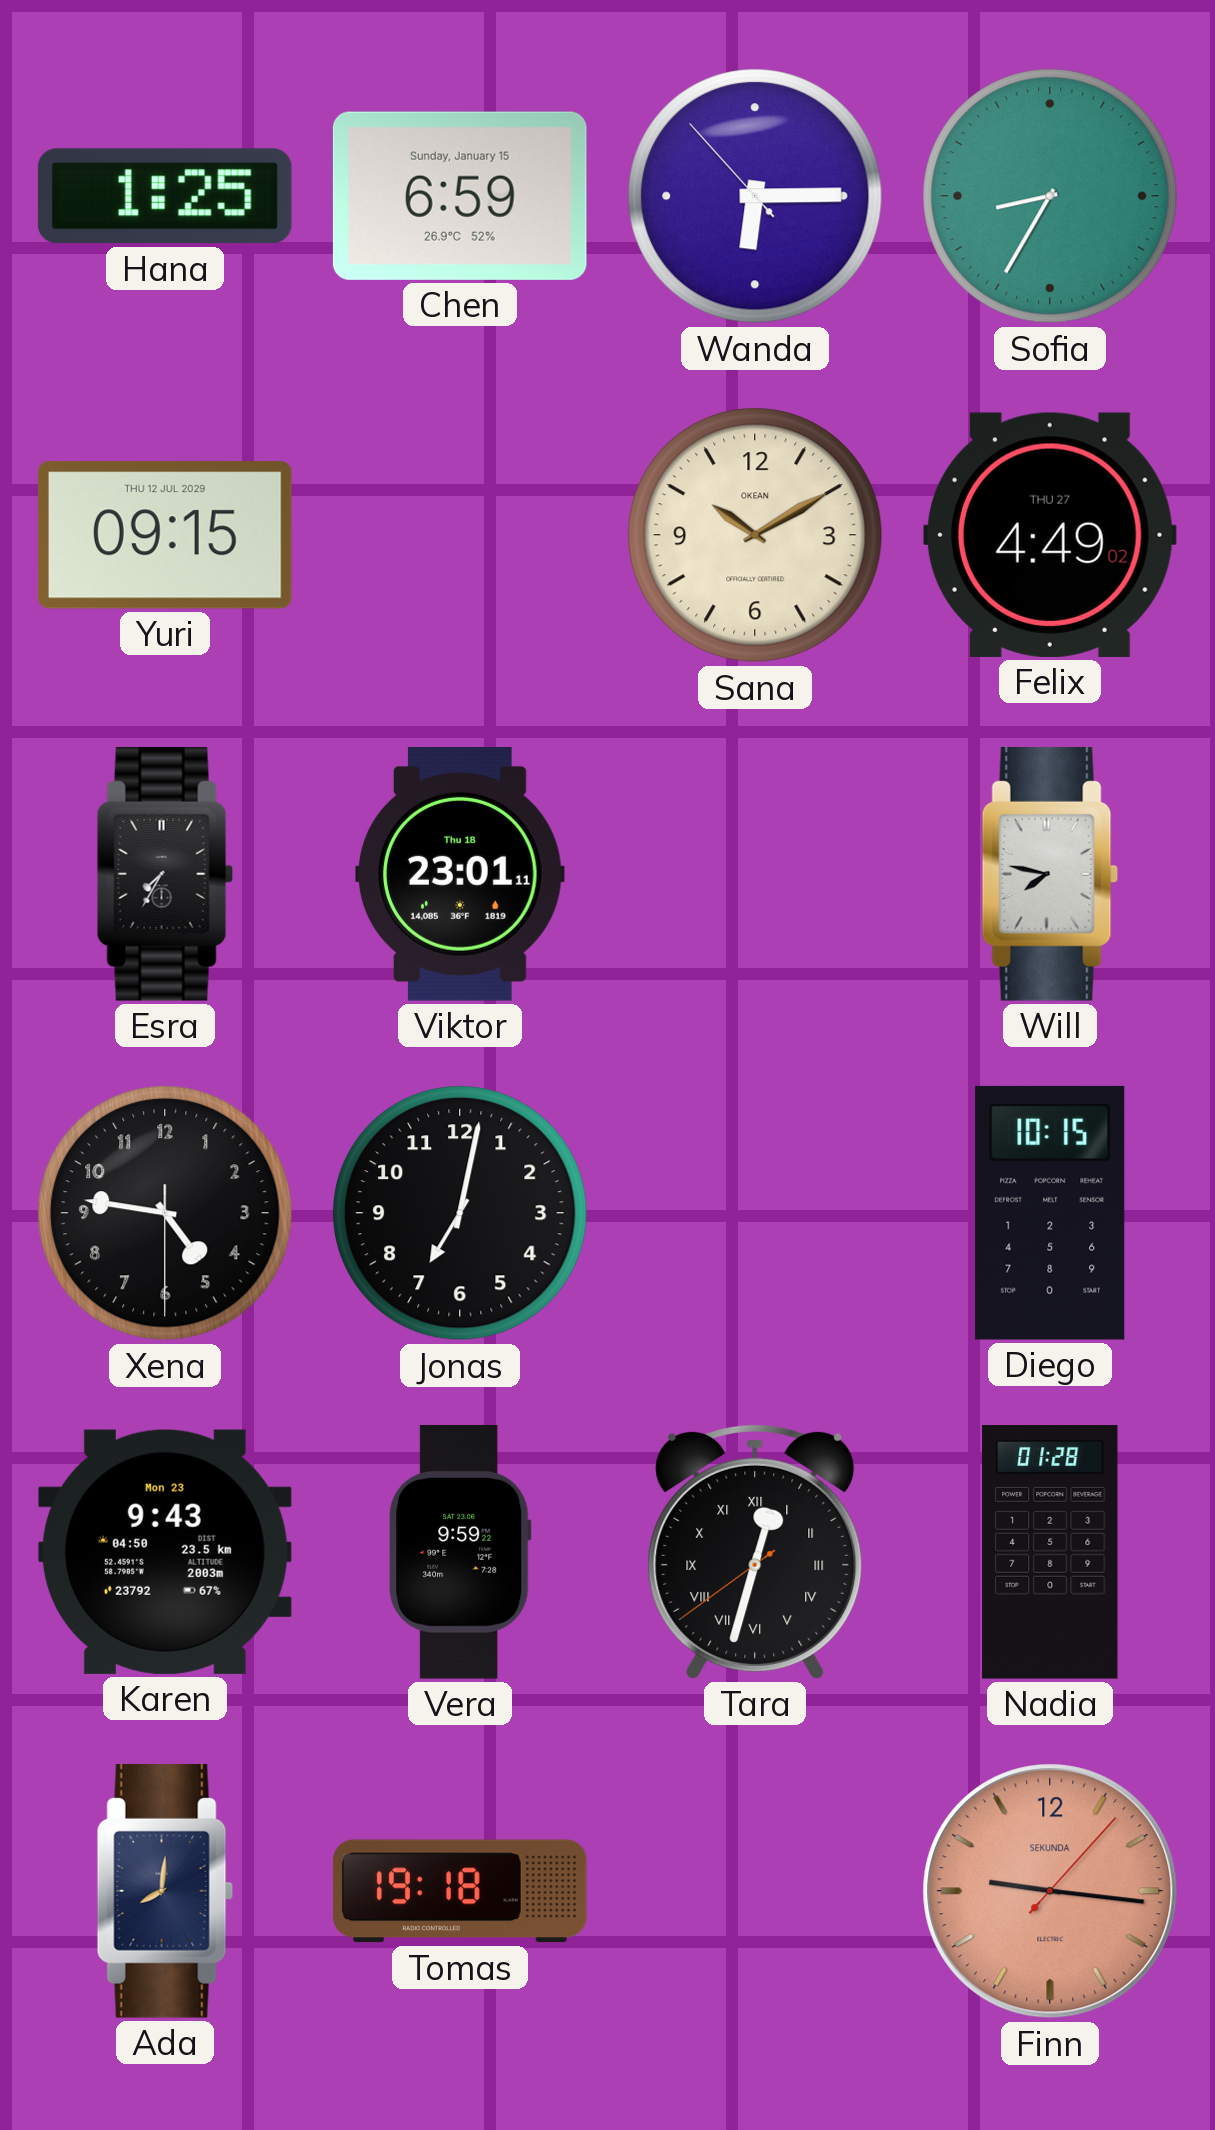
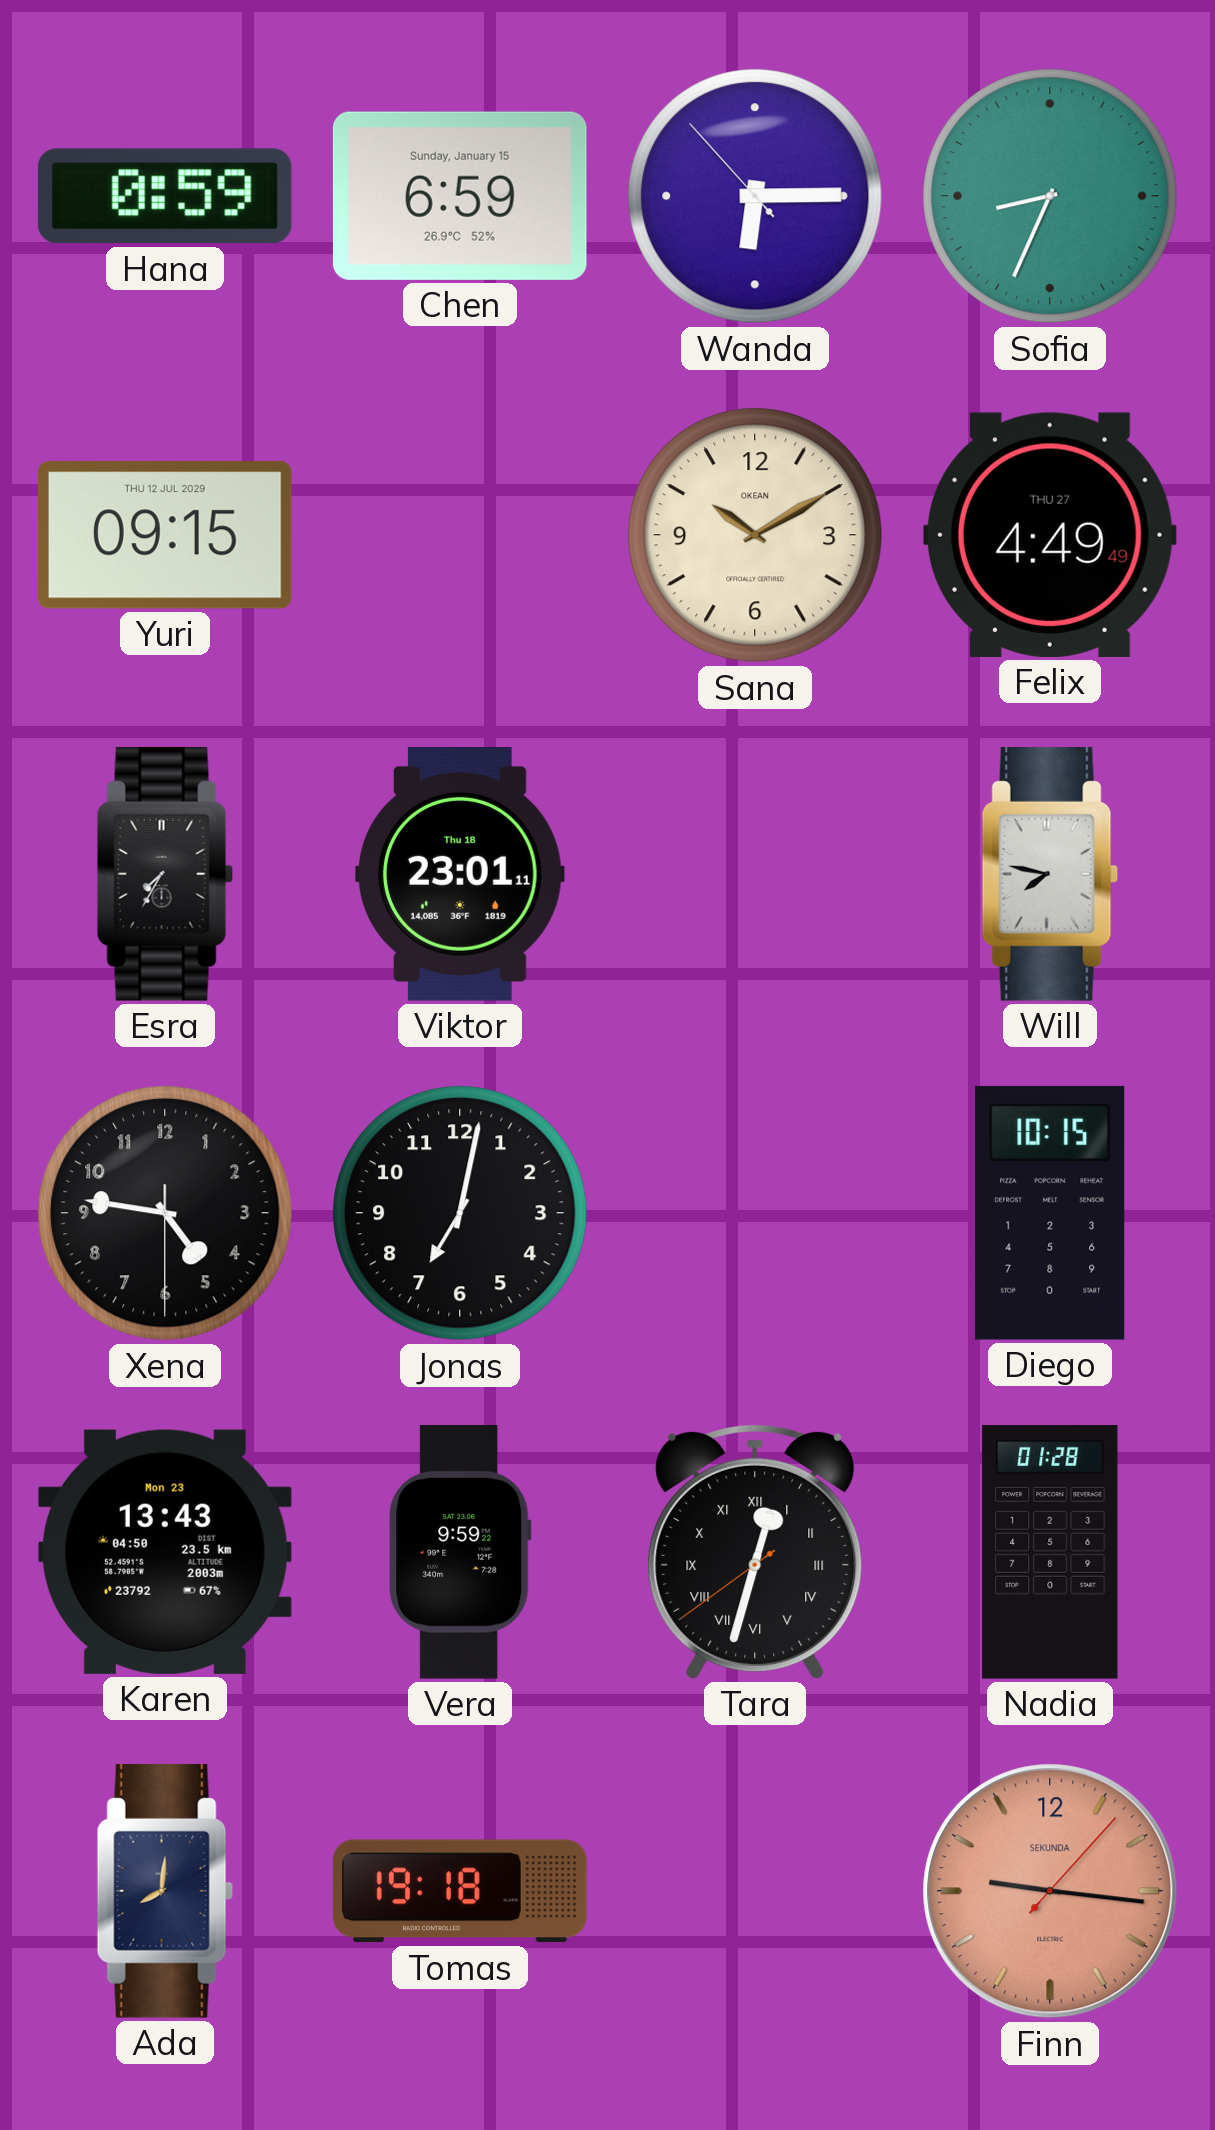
Hana: 1:25 -> 0:59
Sofia: 8:35 -> 8:34
Felix: 4:49:02 -> 4:49:49
Karen: 9:43 -> 13:43
